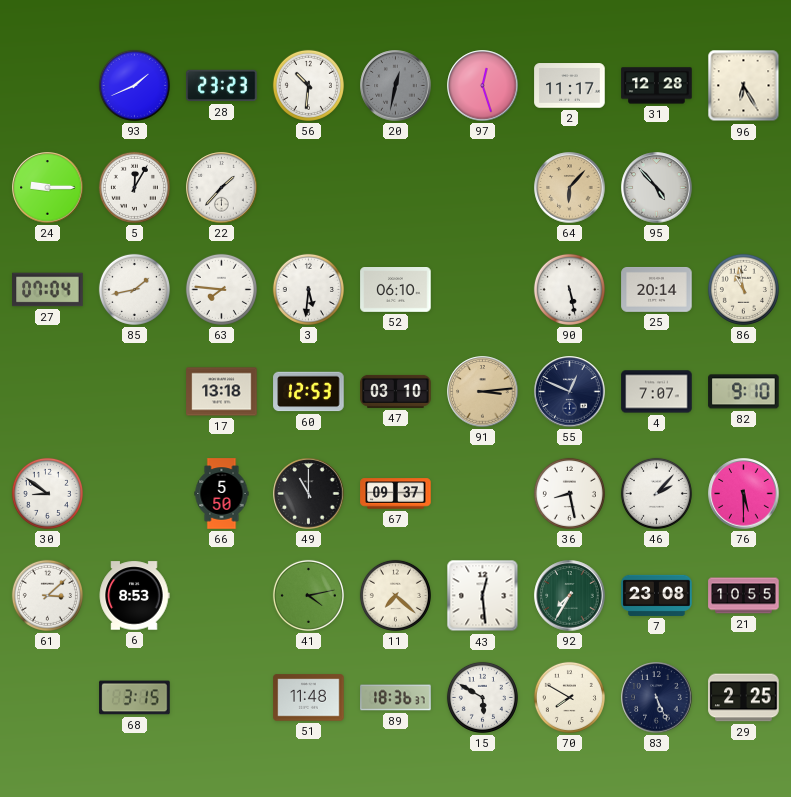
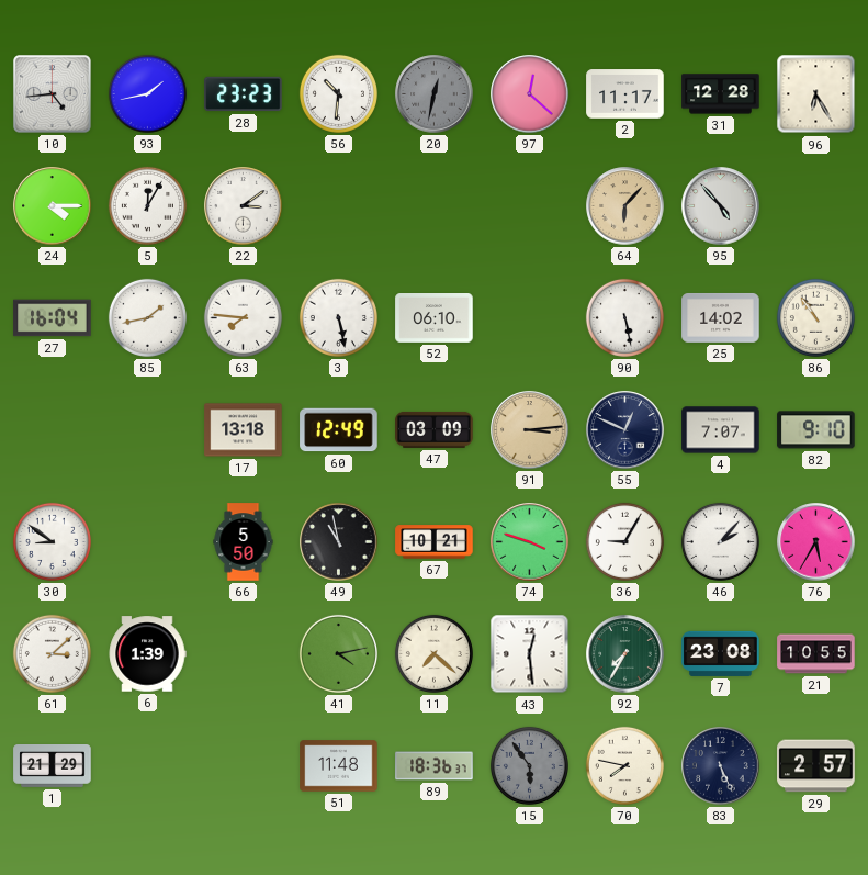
10: none -> 4:44
93: 1:41 -> 1:43
97: 12:27 -> 12:22
24: 9:15 -> 4:15
22: 1:37 -> 3:09
27: 07:04 -> 16:04
3: 5:31 -> 5:28
25: 20:14 -> 14:02
86: 10:58 -> 10:54
60: 12:53 -> 12:49
47: 03:10 -> 03:09
49: 11:00 -> 10:58
67: 09:37 -> 10:21
74: none -> 3:48
36: 8:28 -> 9:05
76: 5:30 -> 5:35
6: 8:53 -> 1:39
1: none -> 21:29
68: 3:15 -> none
15: 5:50 -> 5:54
15 dial: white -> grey
70: 7:50 -> 7:47
29: 2:25 -> 2:57
